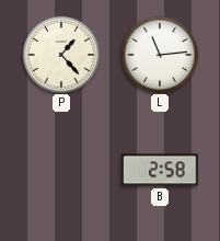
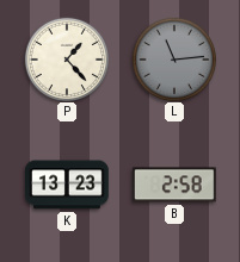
L dial: white -> grey
K: none -> 13:23
